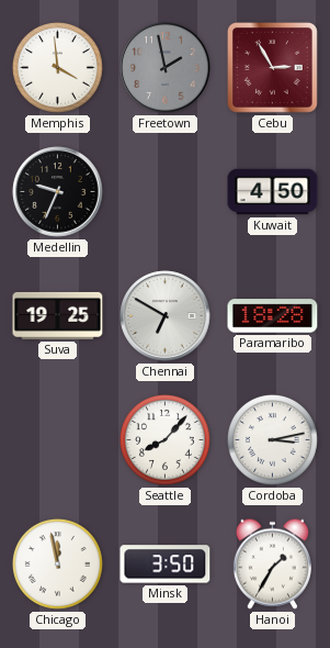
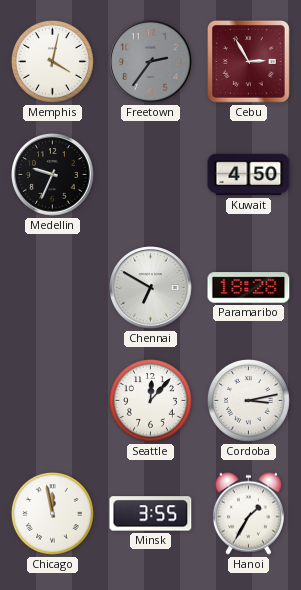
Memphis: 3:59 -> 4:02
Freetown: 1:58 -> 2:36
Suva: 19:25 -> none
Seattle: 8:07 -> 12:07
Minsk: 3:50 -> 3:55
